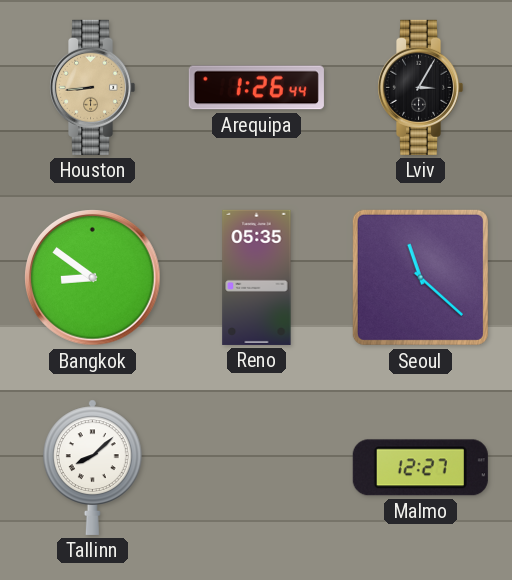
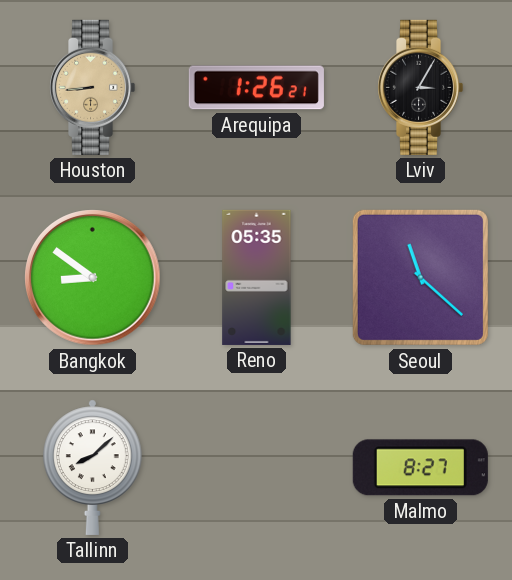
Arequipa: 1:26:44 -> 1:26:21
Malmo: 12:27 -> 8:27
